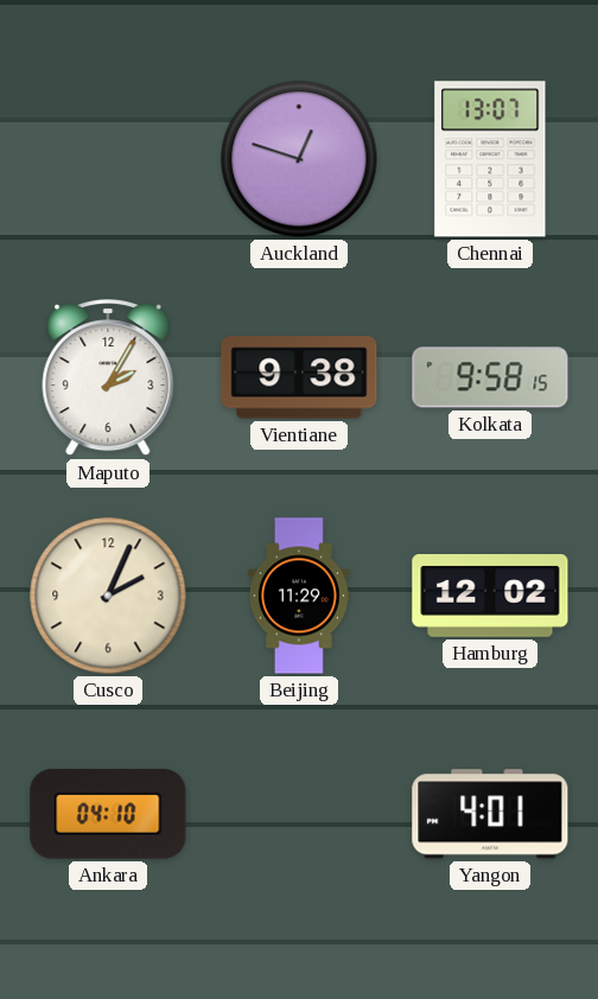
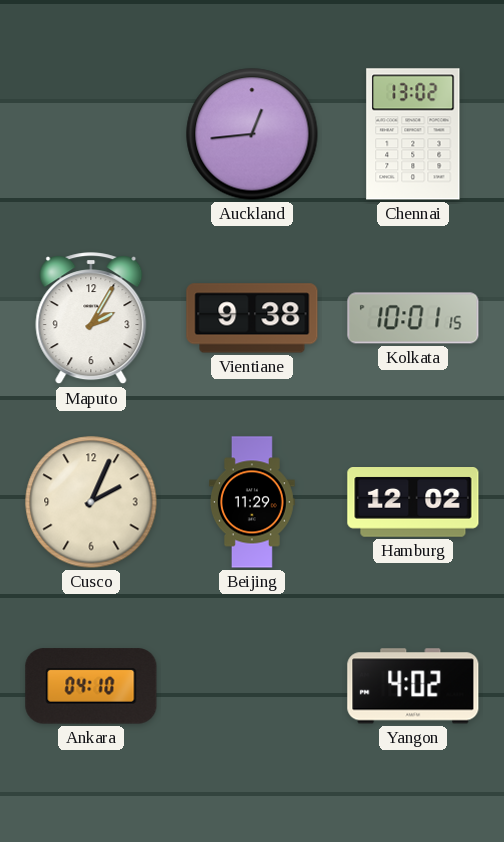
Auckland: 12:48 -> 12:44
Chennai: 13:07 -> 13:02
Kolkata: 9:58 -> 10:01
Yangon: 4:01 -> 4:02
